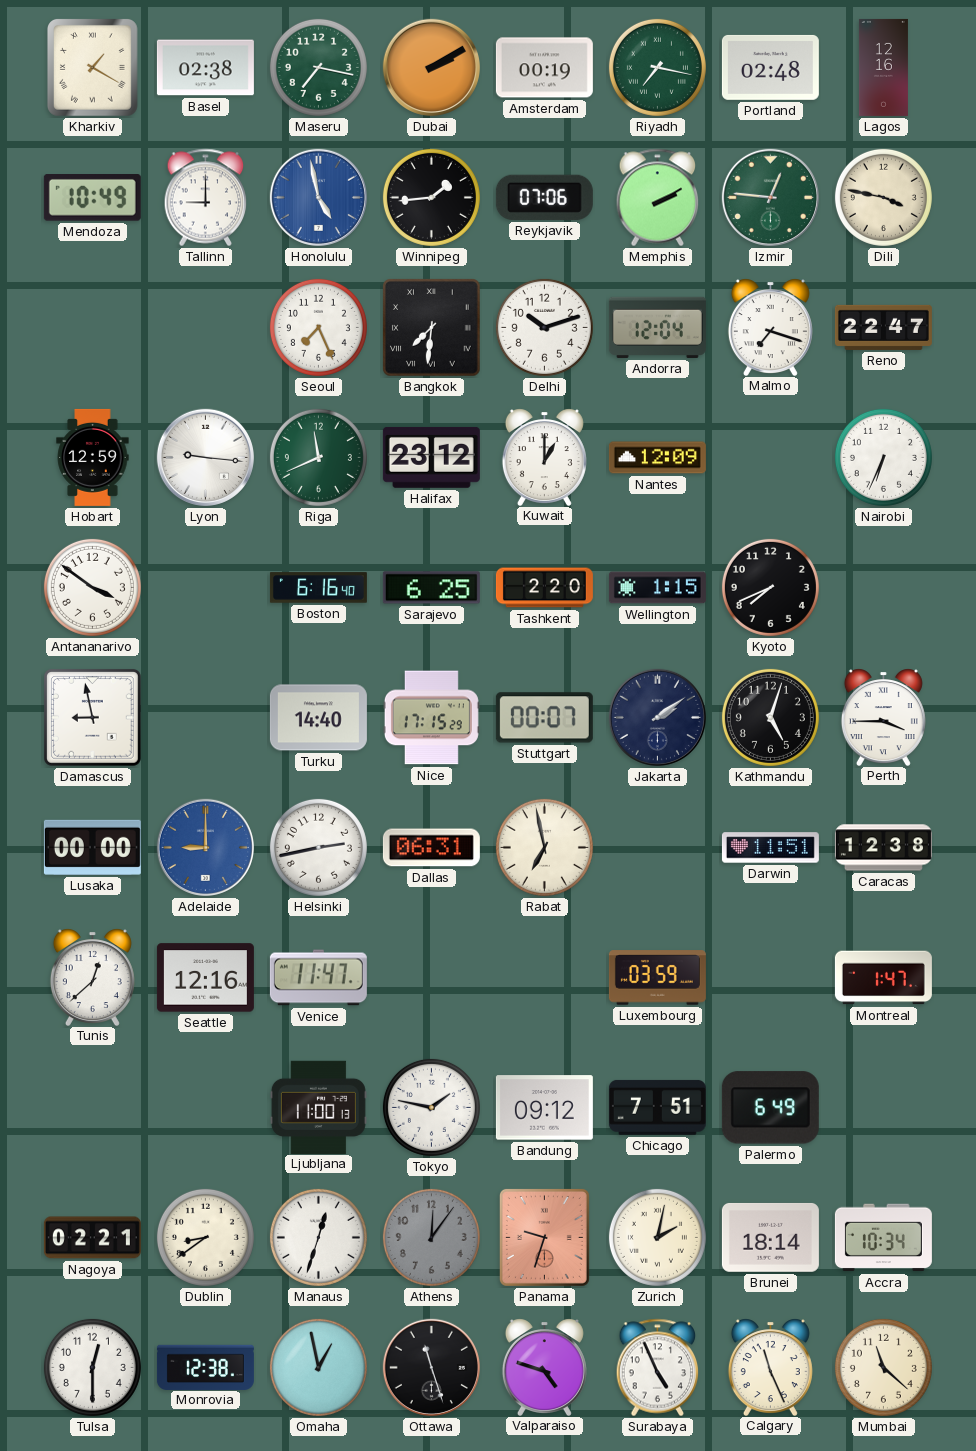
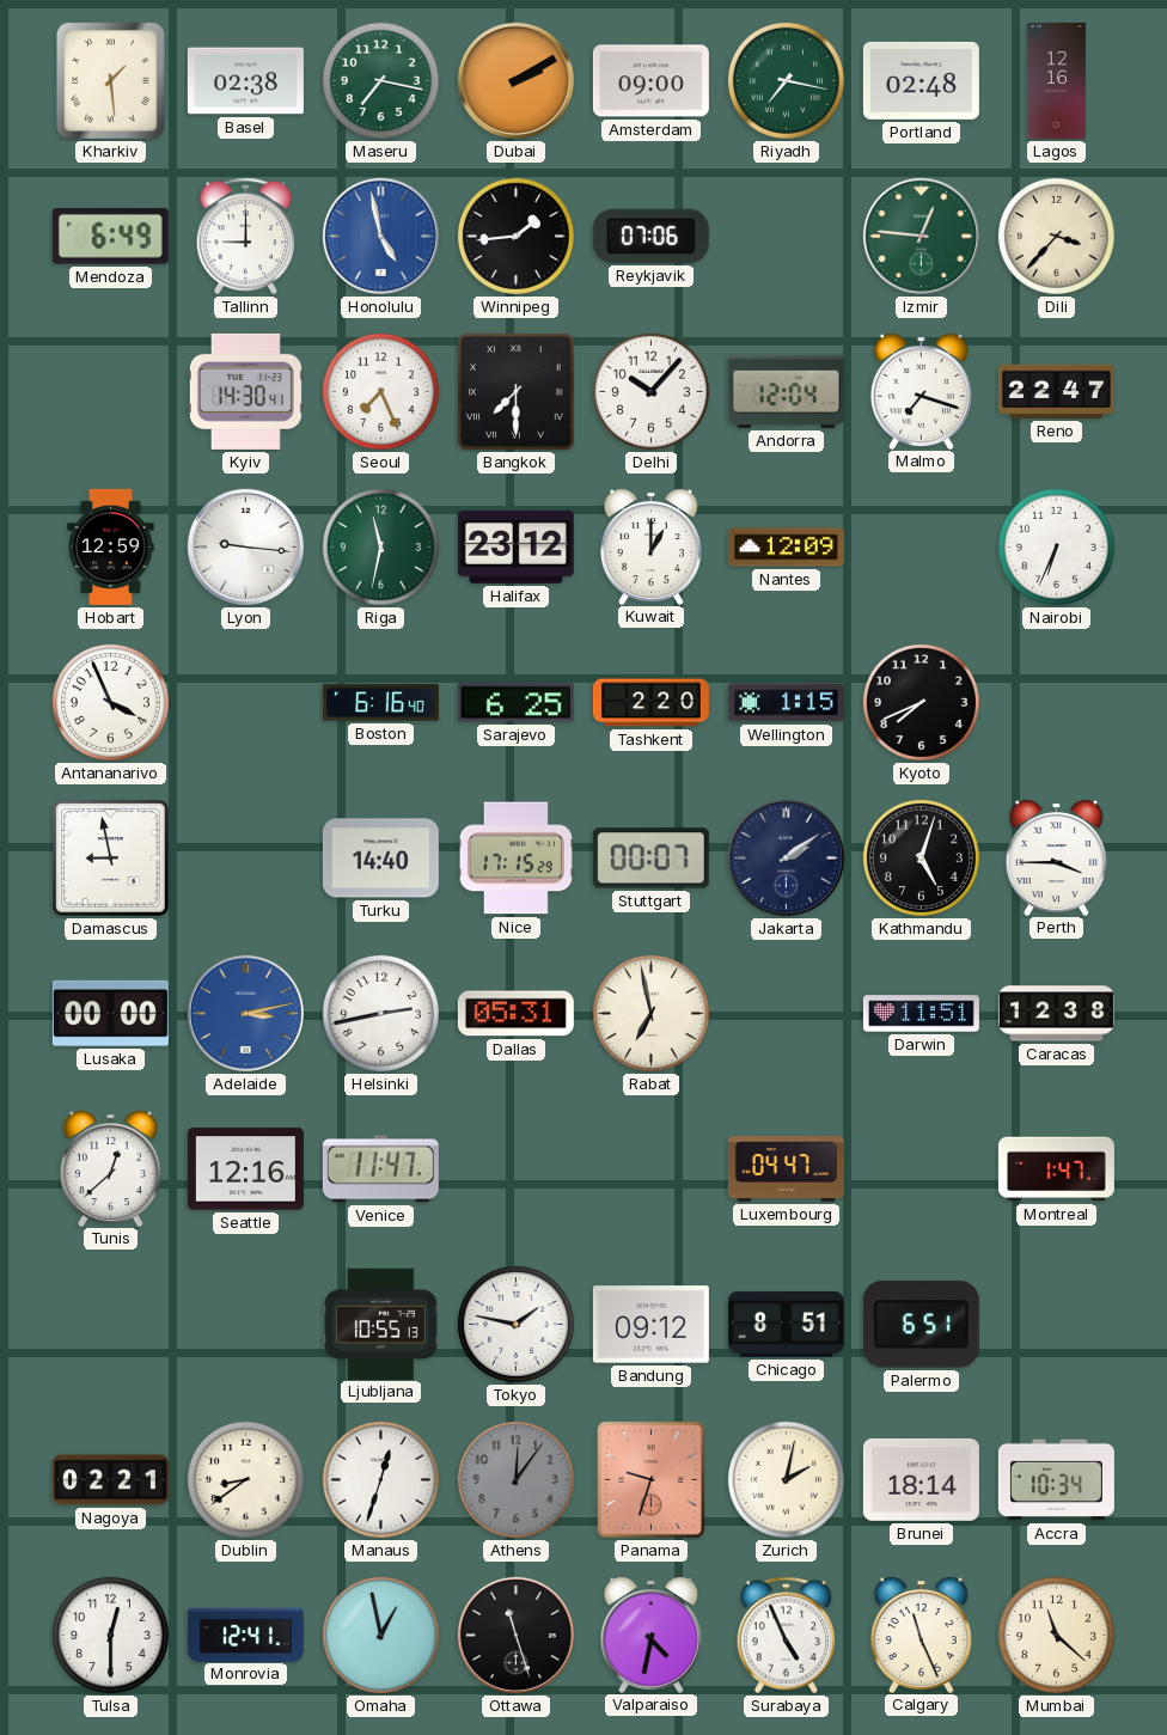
Kharkiv: 1:20 -> 1:29
Amsterdam: 00:19 -> 09:00
Mendoza: 10:49 -> 6:49
Memphis: 2:10 -> none
Dili: 3:47 -> 3:37
Kyiv: none -> 14:30
Bangkok: 7:31 -> 7:30
Delhi: 10:12 -> 10:07
Riga: 11:41 -> 11:32
Antananarivo: 3:51 -> 3:56
Adelaide: 9:00 -> 3:13
Dallas: 06:31 -> 05:31
Luxembourg: 03:59 -> 04:47
Ljubljana: 11:00 -> 10:55
Chicago: 7:51 -> 8:51
Palermo: 6:49 -> 6:51
Monrovia: 12:38 -> 12:41
Valparaiso: 4:48 -> 4:32
